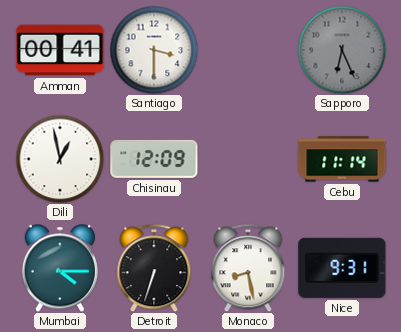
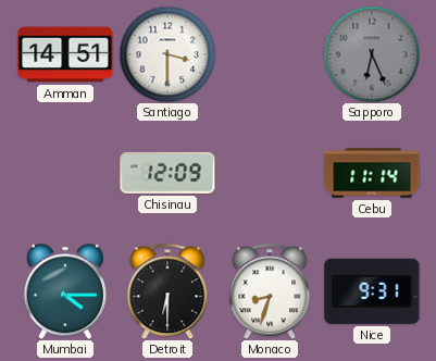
Amman: 00:41 -> 14:51
Dili: 12:58 -> none
Detroit: 6:33 -> 6:30
Monaco: 8:28 -> 8:33
